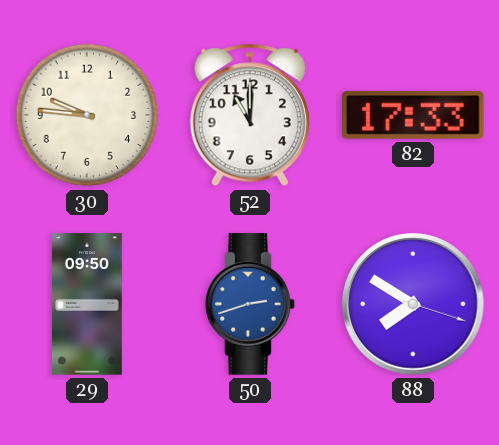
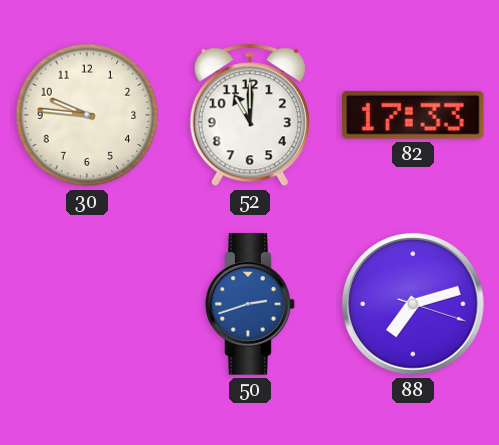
29: 09:50 -> none
88: 7:50 -> 7:12
